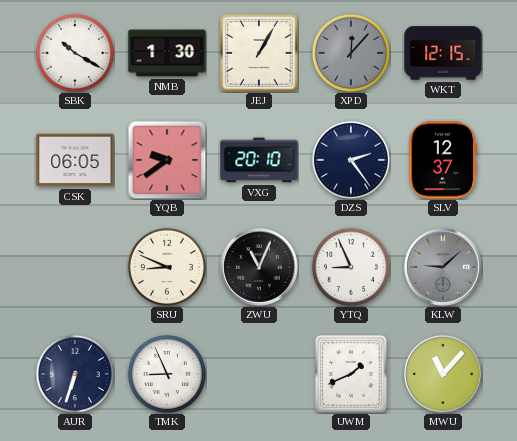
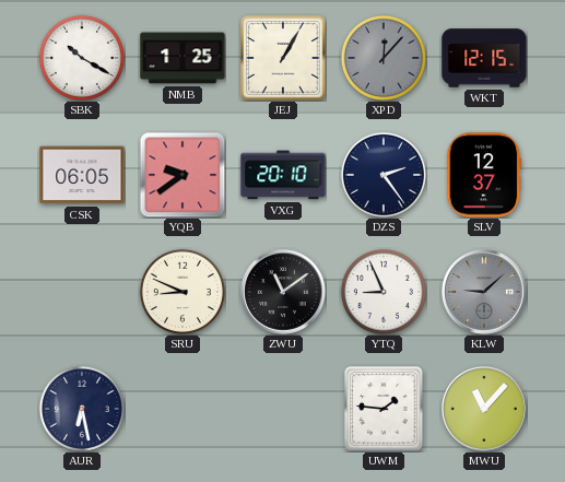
NMB: 1:30 -> 1:25
ZWU: 11:04 -> 11:09
AUR: 6:33 -> 6:28
TMK: 8:56 -> none
UWM: 1:41 -> 1:46
